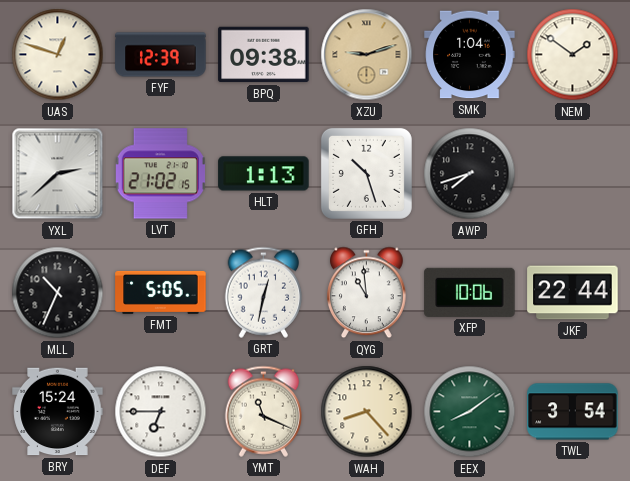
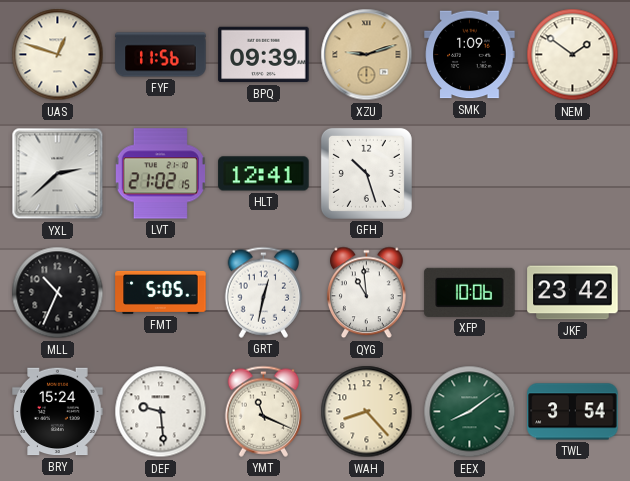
FYF: 12:39 -> 11:56
BPQ: 09:38 -> 09:39
SMK: 1:04 -> 1:09
HLT: 1:13 -> 12:41
AWP: 7:42 -> none
JKF: 22:44 -> 23:42
DEF: 6:45 -> 9:29
